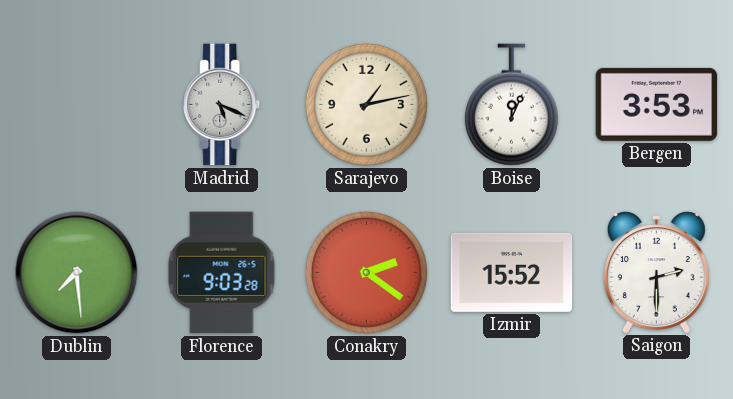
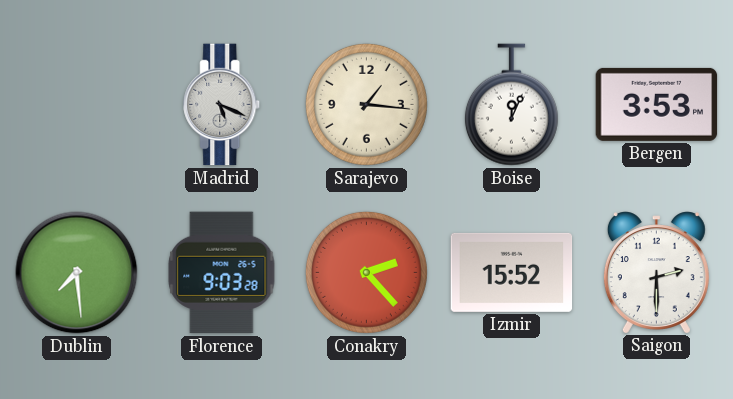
Sarajevo: 1:13 -> 1:16
Conakry: 2:21 -> 2:23
